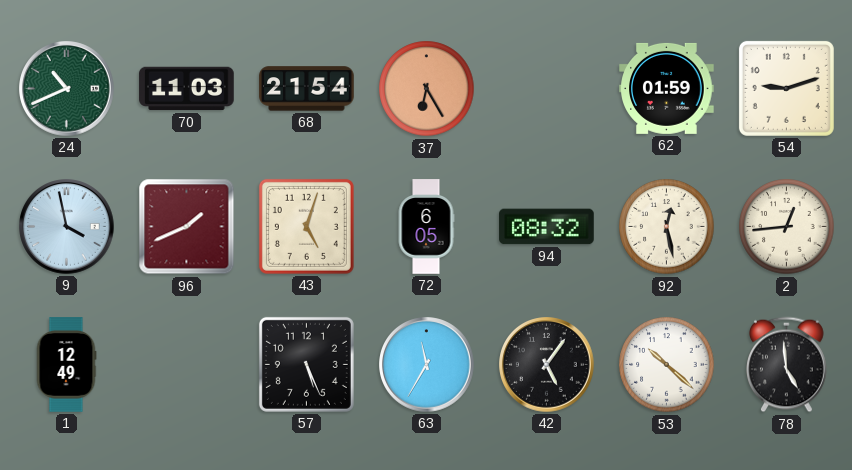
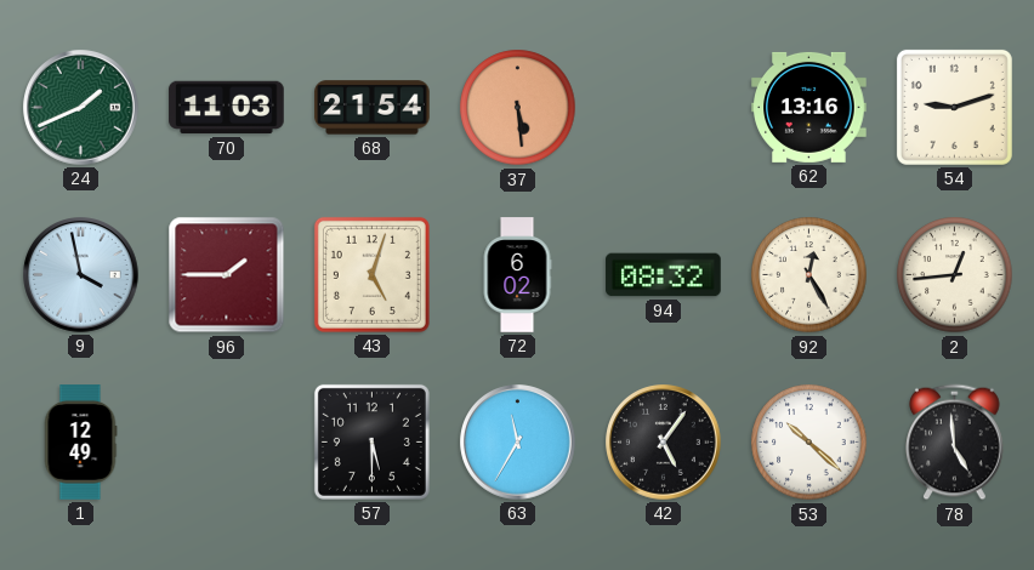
24: 10:41 -> 1:41
37: 6:25 -> 5:29
62: 01:59 -> 13:16
96: 1:41 -> 1:45
72: 6:05 -> 6:02
92: 12:28 -> 12:25
57: 5:26 -> 5:30
